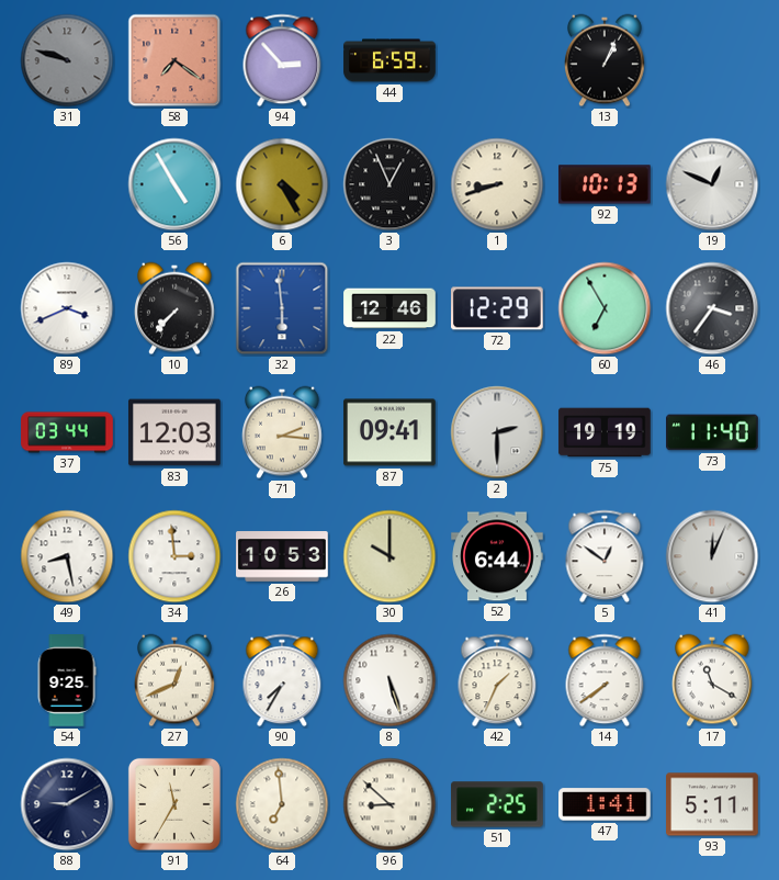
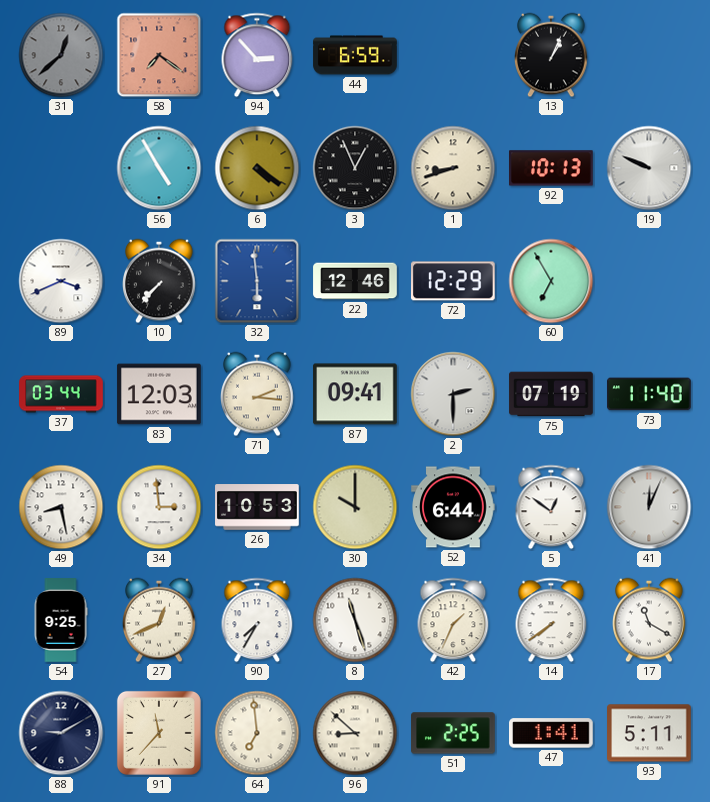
31: 9:48 -> 12:38
6: 4:25 -> 4:21
19: 12:49 -> 9:49
46: 3:36 -> none
75: 19:19 -> 07:19
8: 5:27 -> 11:27
91: 11:35 -> 11:37
